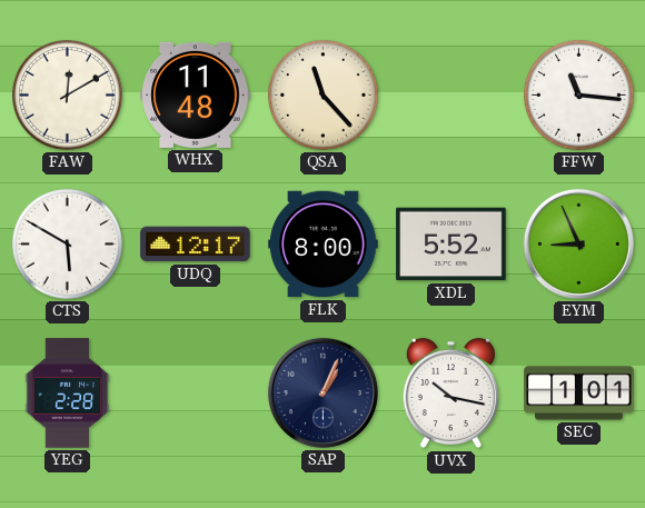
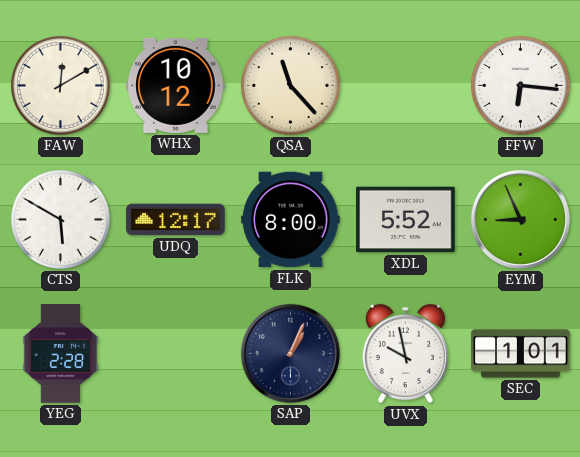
WHX: 11:48 -> 10:12
FFW: 11:16 -> 6:16
UVX: 10:17 -> 9:58
